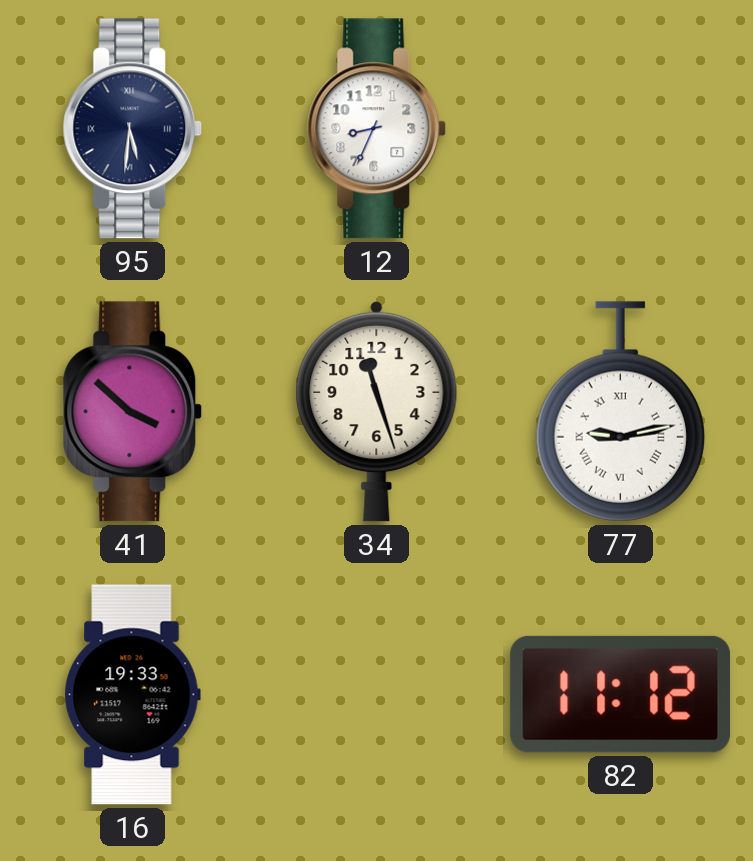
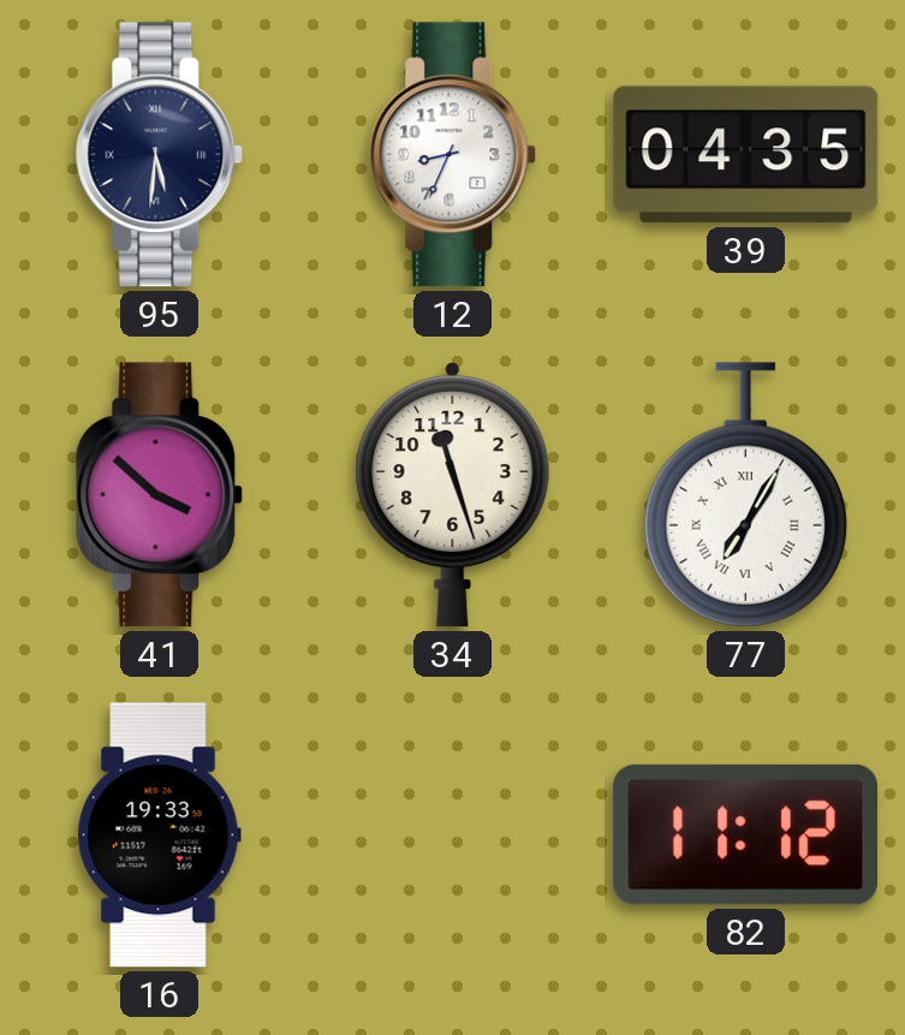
39: none -> 04:35
77: 9:13 -> 7:05
